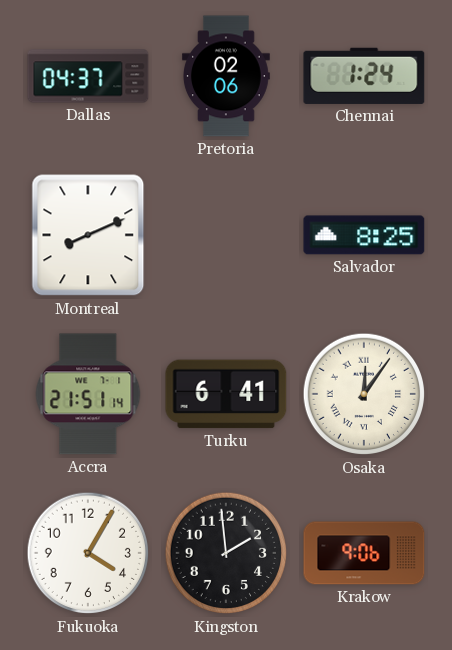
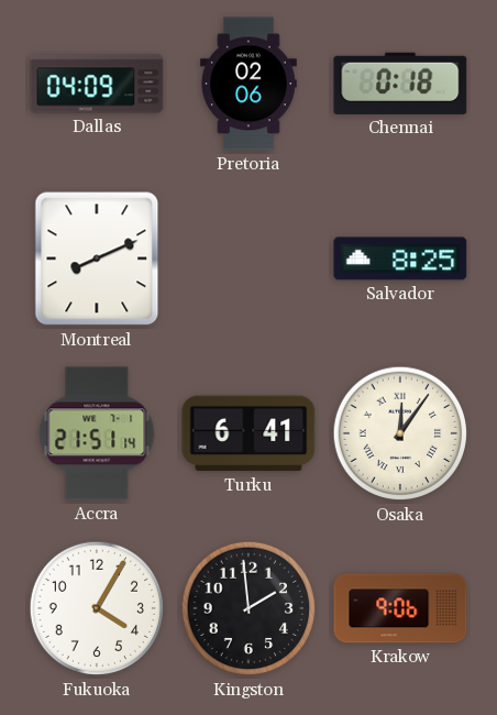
Dallas: 04:37 -> 04:09
Chennai: 1:24 -> 0:18
